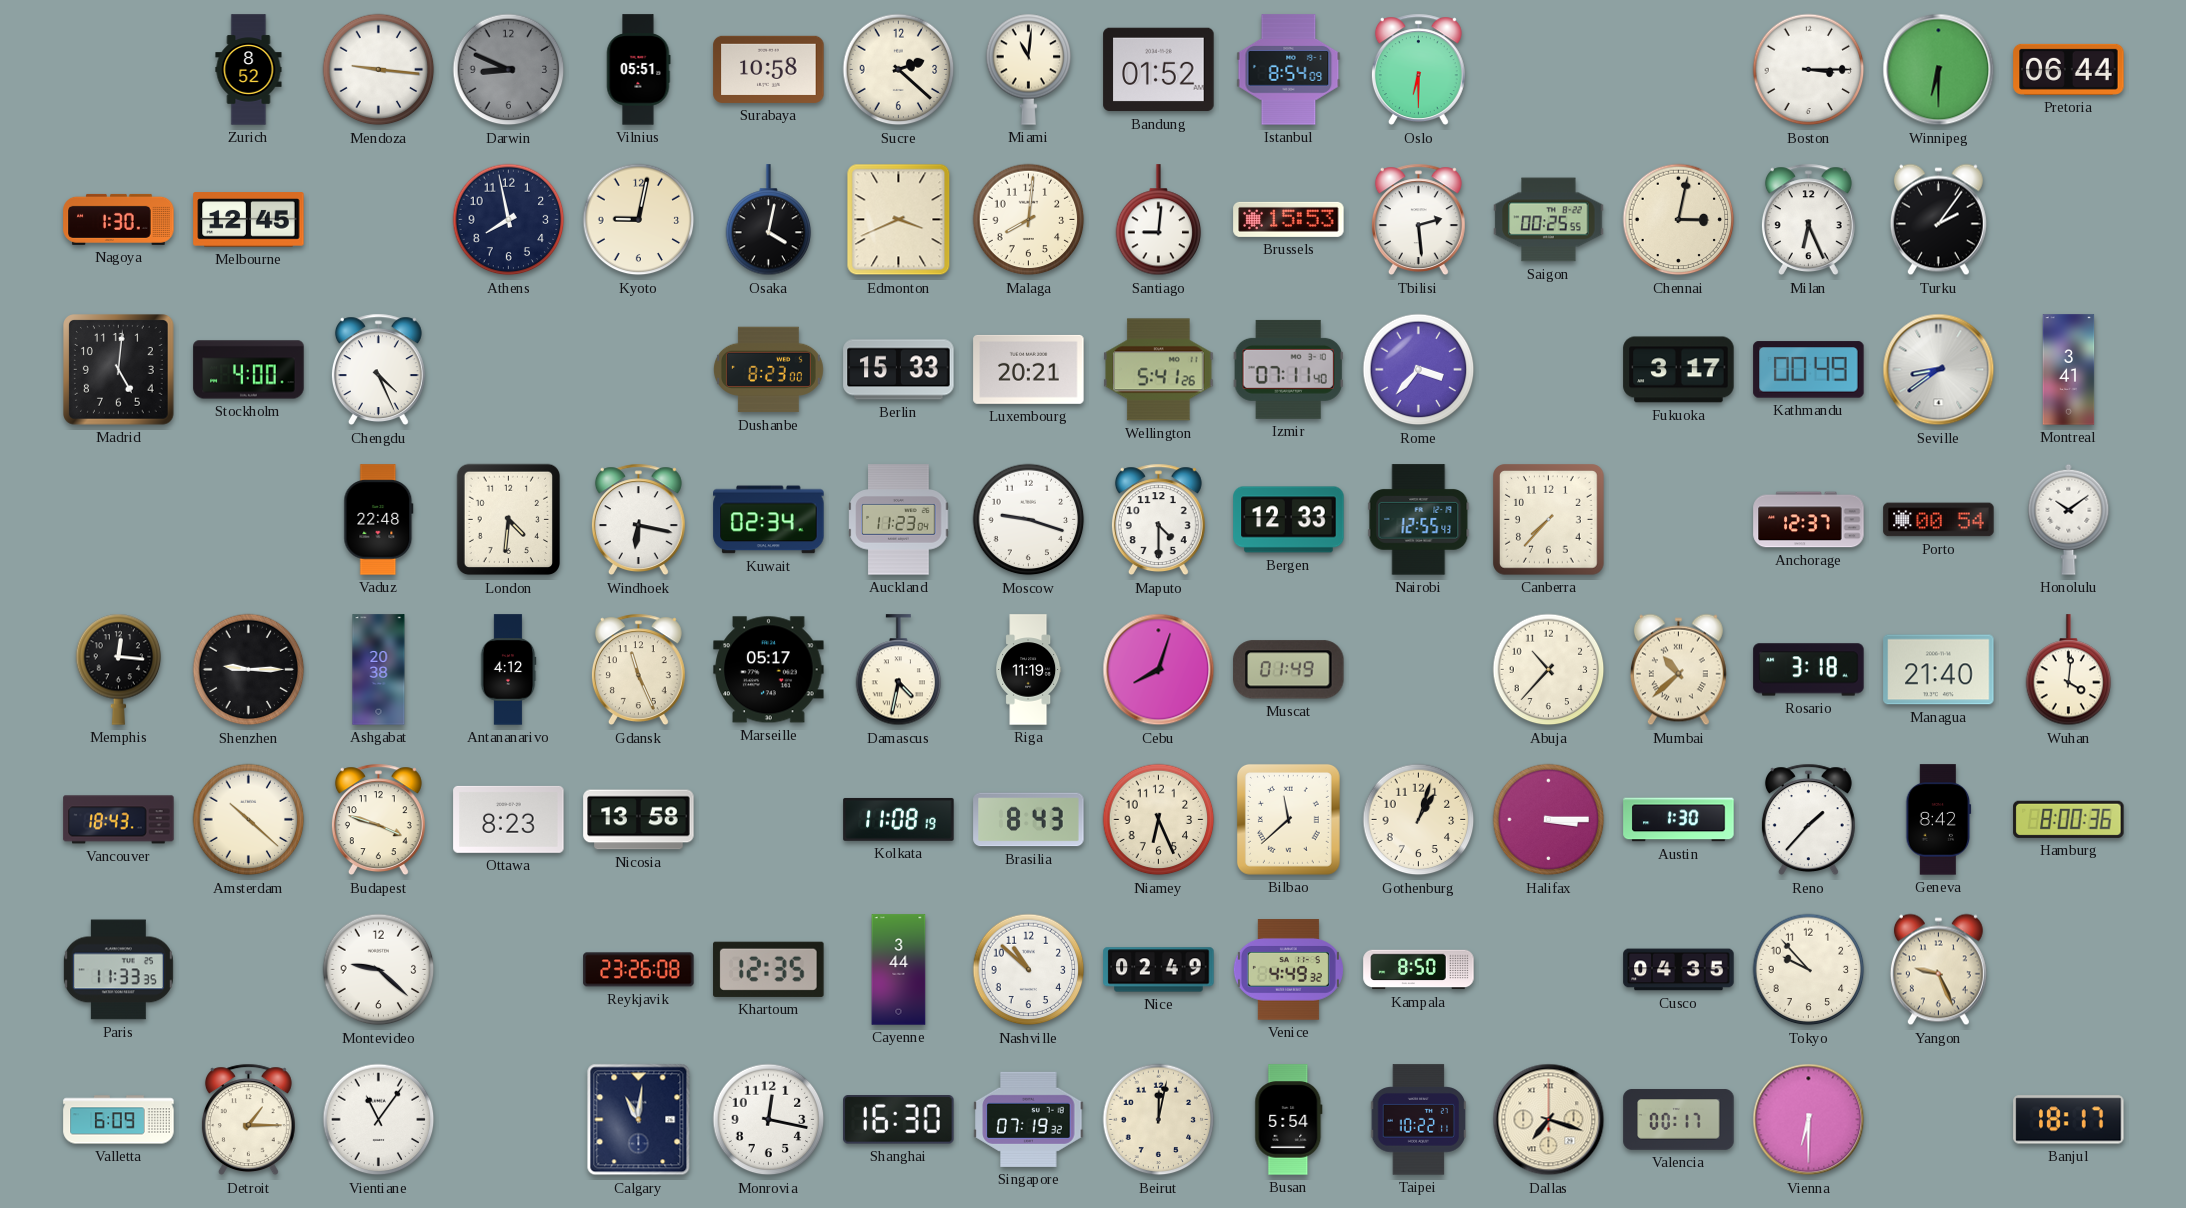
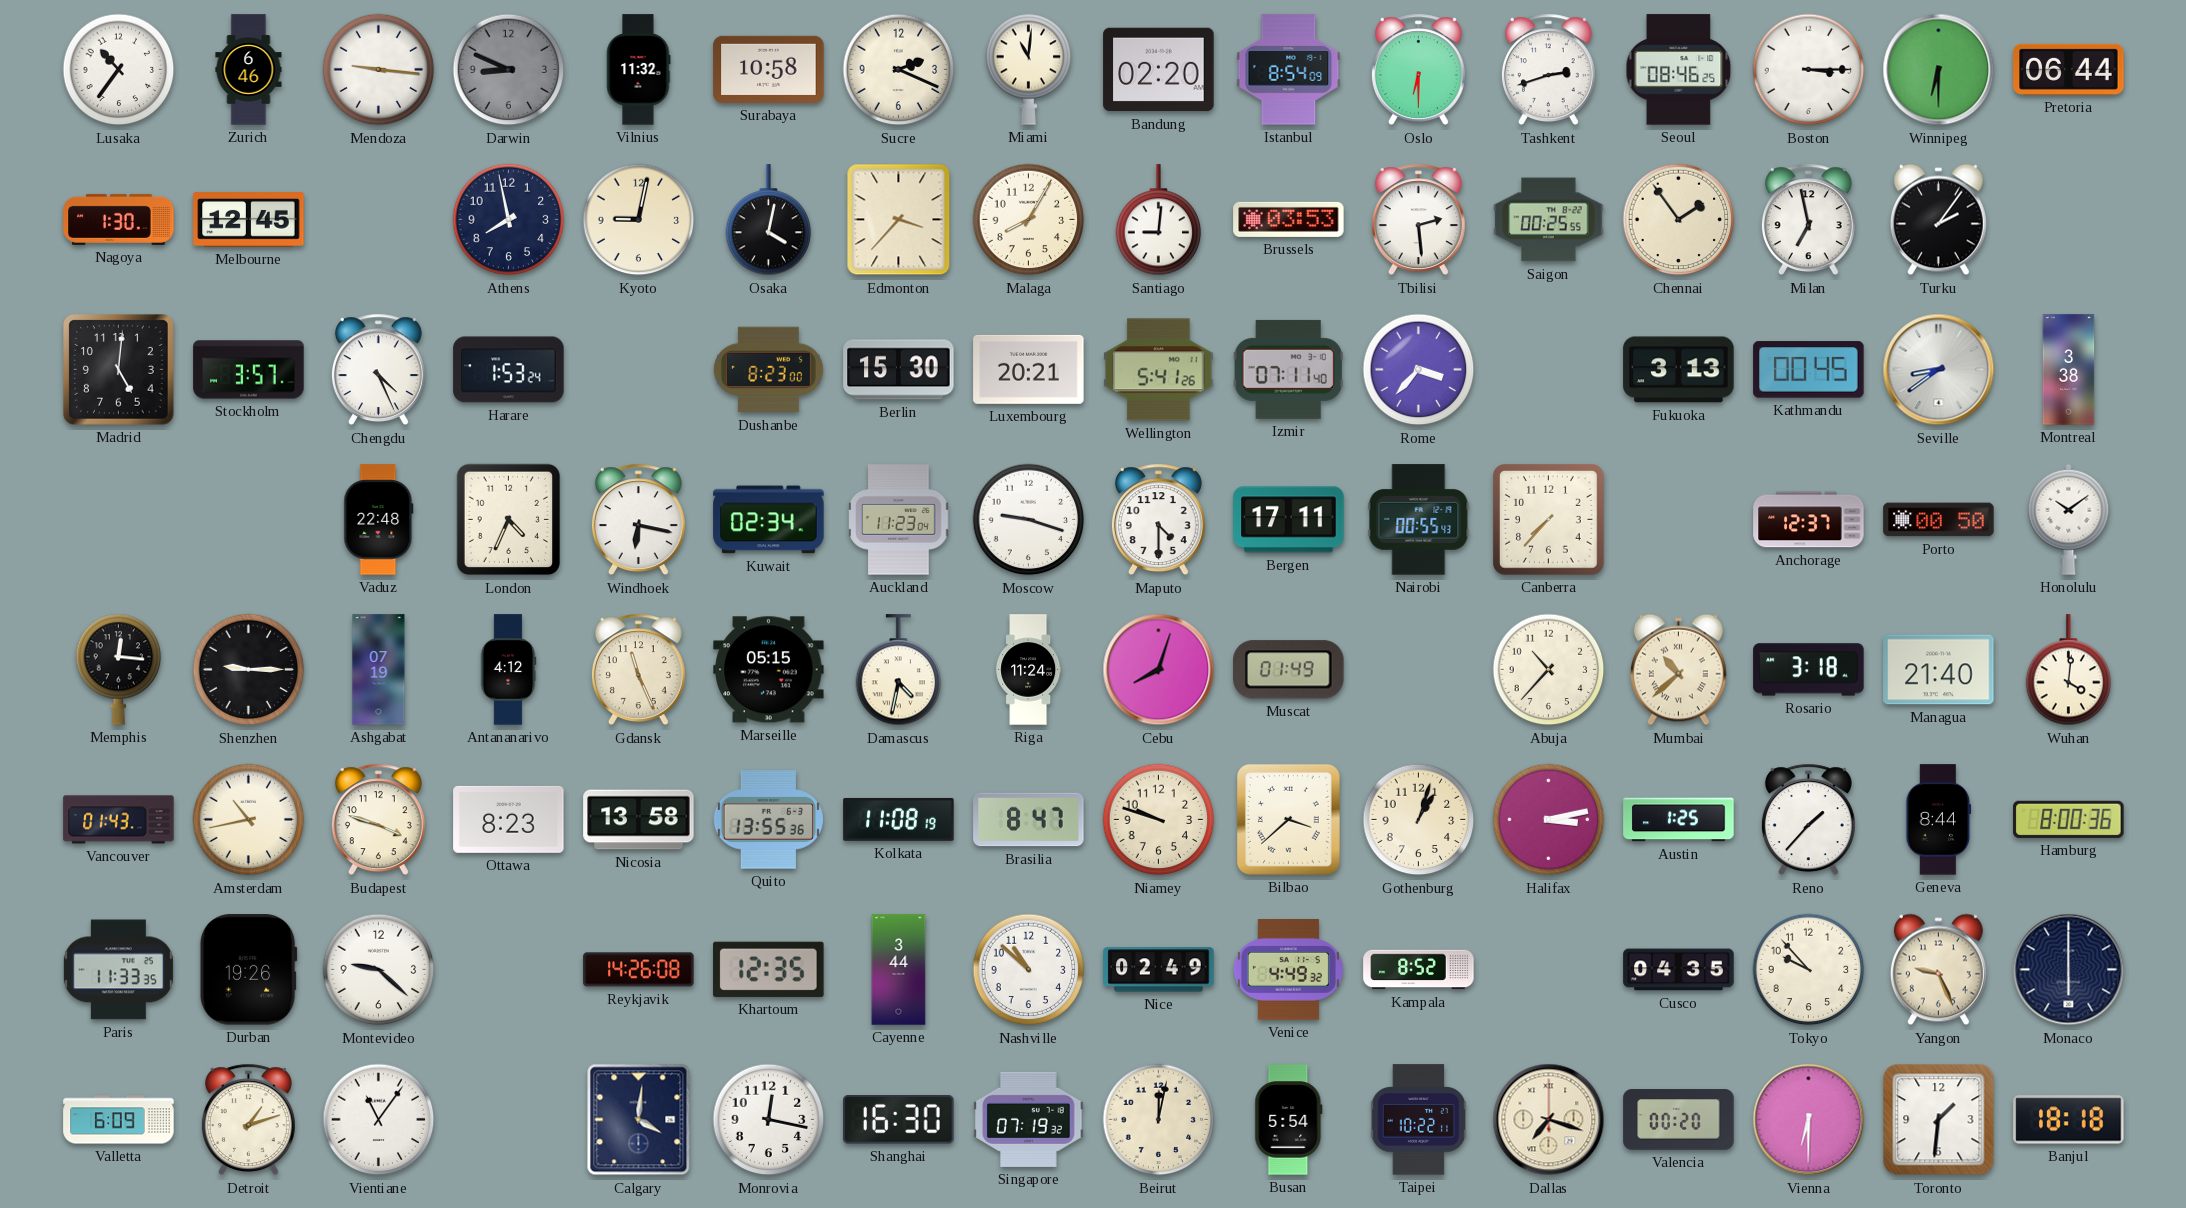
Lusaka: none -> 10:36
Zurich: 8:52 -> 6:46
Vilnius: 05:51 -> 11:32
Sucre: 2:22 -> 2:19
Bandung: 01:52 -> 02:20
Tashkent: none -> 2:42
Seoul: none -> 08:46
Edmonton: 3:41 -> 3:37
Malaga: 8:01 -> 8:05
Brussels: 15:53 -> 03:53
Chennai: 3:02 -> 1:54
Milan: 6:26 -> 6:58
Stockholm: 4:00 -> 3:57
Harare: none -> 1:53
Berlin: 15:33 -> 15:30
Fukuoka: 3:17 -> 3:13
Kathmandu: 00:49 -> 00:45
Montreal: 3:41 -> 3:38
London: 4:31 -> 4:34
Bergen: 12:33 -> 17:11
Nairobi: 12:55 -> 00:55
Porto: 00:54 -> 00:50
Ashgabat: 20:38 -> 07:19
Marseille: 05:17 -> 05:15
Riga: 11:19 -> 11:24
Vancouver: 18:43 -> 01:43
Amsterdam: 10:22 -> 10:43
Quito: none -> 13:55
Brasilia: 8:43 -> 8:47
Niamey: 6:26 -> 9:48
Bilbao: 11:38 -> 3:38
Halifax: 3:15 -> 3:13
Austin: 1:30 -> 1:25
Geneva: 8:42 -> 8:44
Durban: none -> 19:26
Reykjavik: 23:26 -> 14:26
Kampala: 8:50 -> 8:52
Monaco: none -> 6:00
Detroit: 1:15 -> 1:12
Calgary: 11:01 -> 4:01
Valencia: 00:17 -> 00:20
Toronto: none -> 1:31
Banjul: 18:17 -> 18:18
